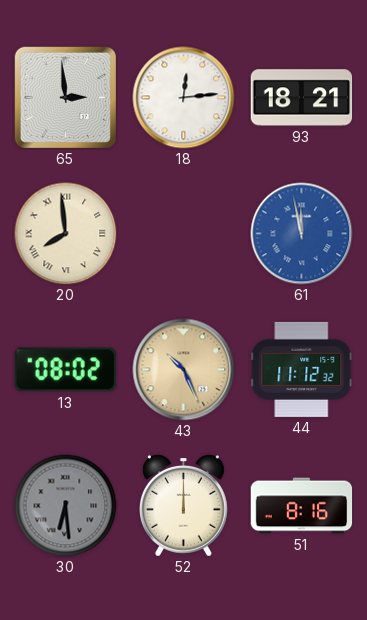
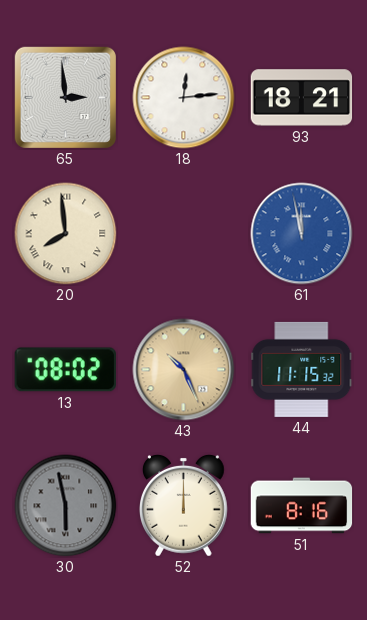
44: 11:12 -> 11:15
30: 6:29 -> 5:58
